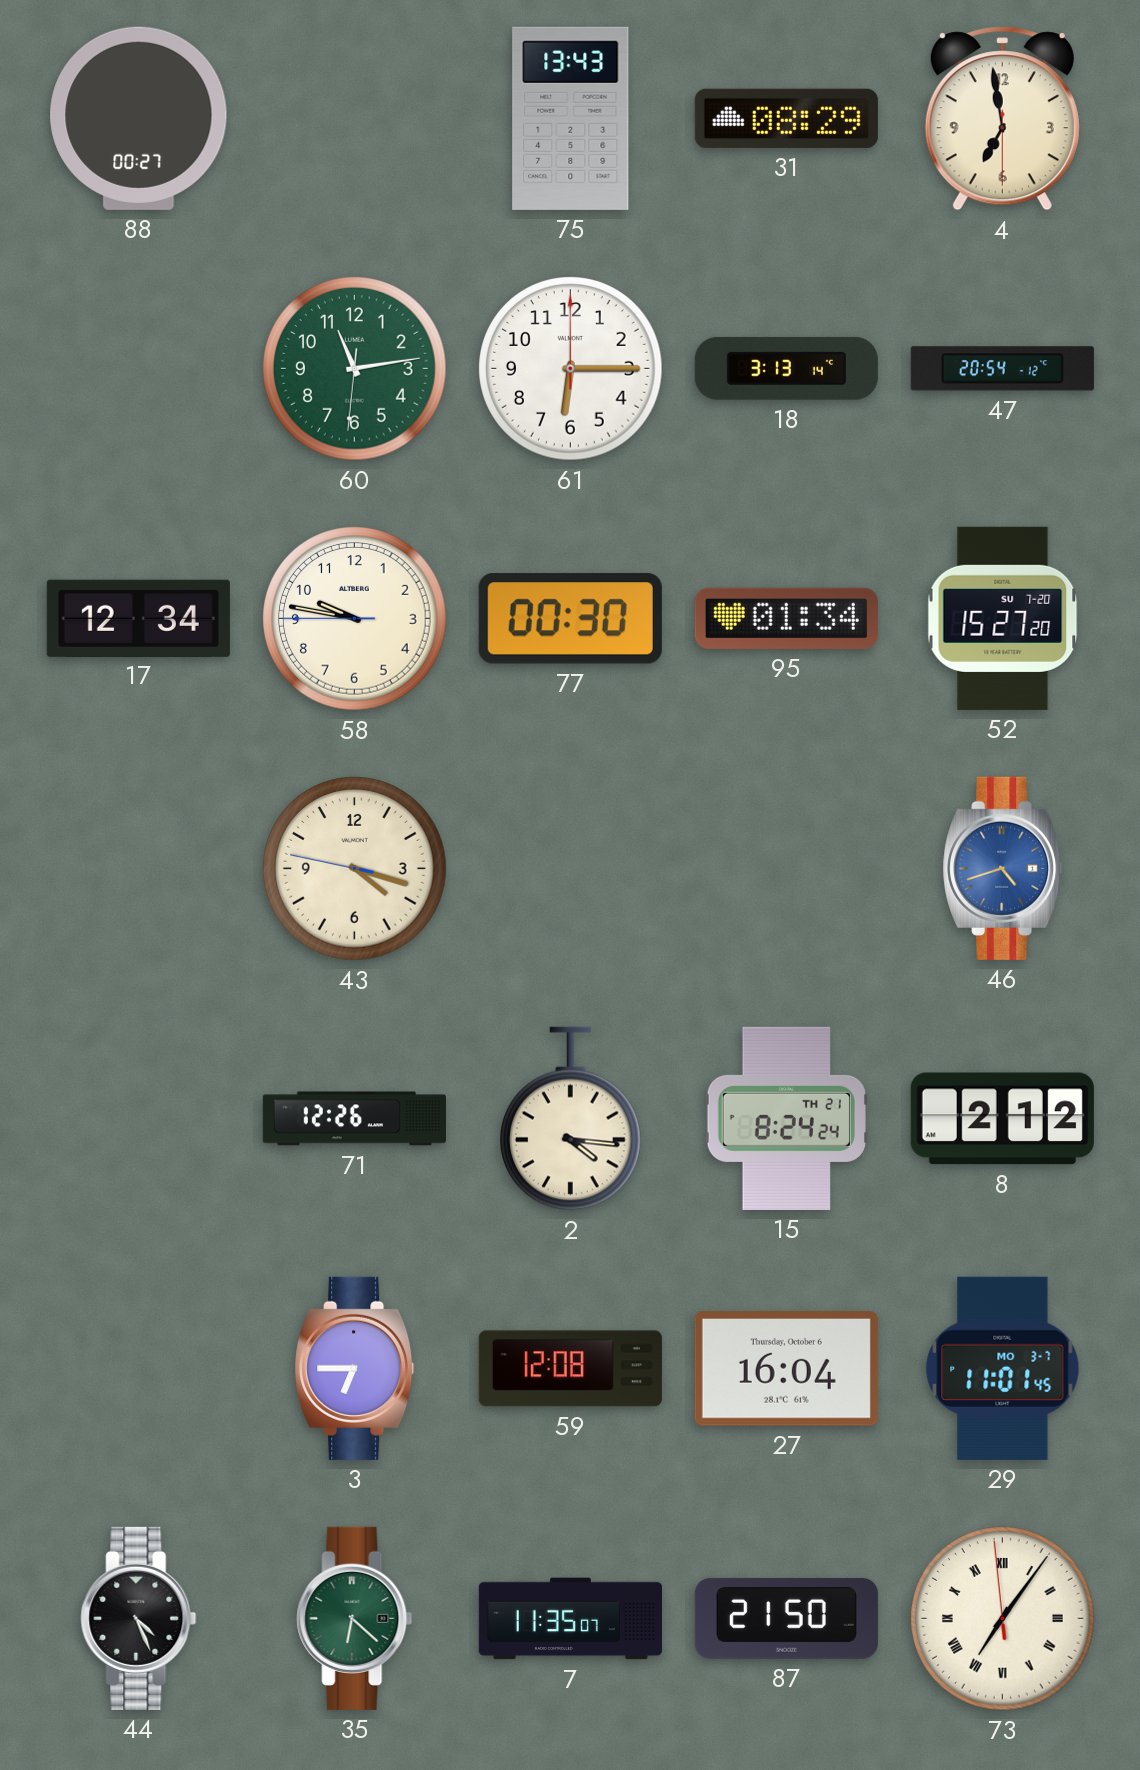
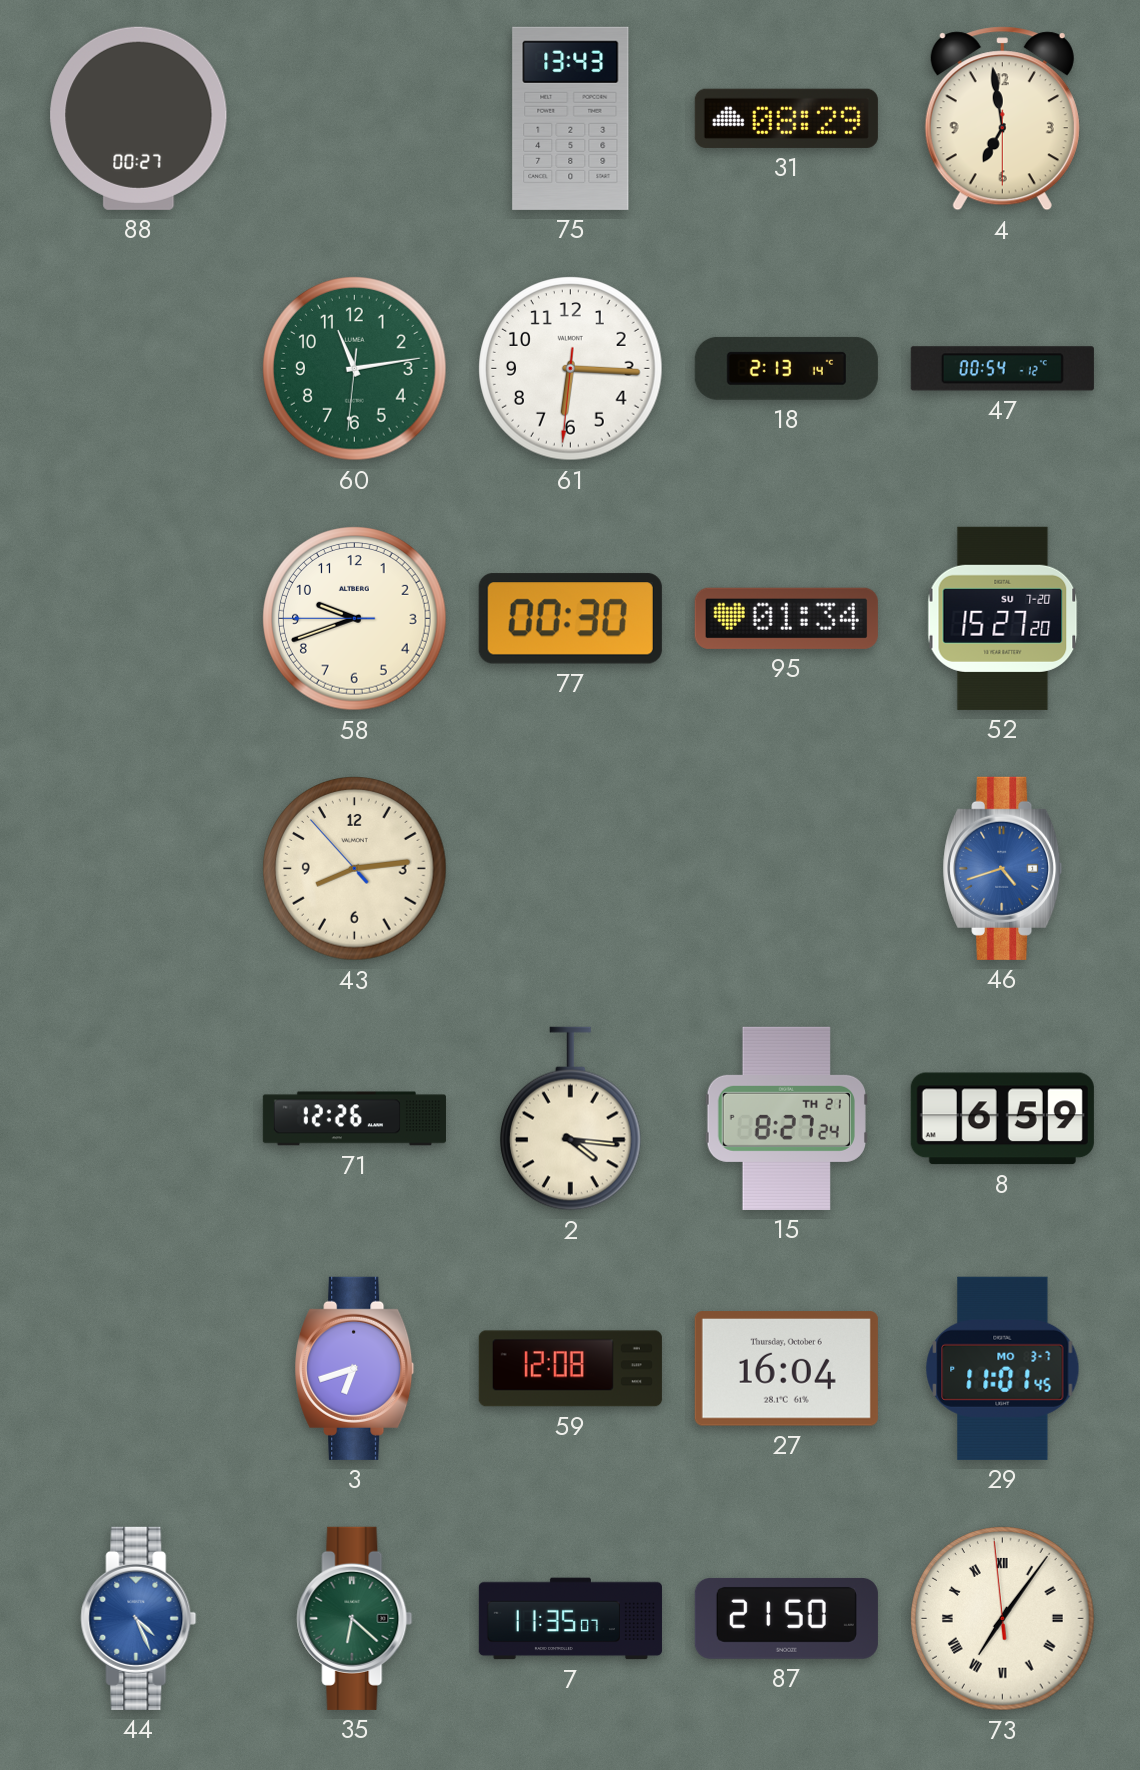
61: 6:15:00 -> 6:15:31
18: 3:13 -> 2:13
47: 20:54 -> 00:54
17: 12:34 -> none
58: 9:46 -> 9:41
43: 4:17 -> 8:13
15: 8:24 -> 8:27
8: 2:12 -> 6:59
3: 6:45 -> 6:42
44 dial: black -> blue
